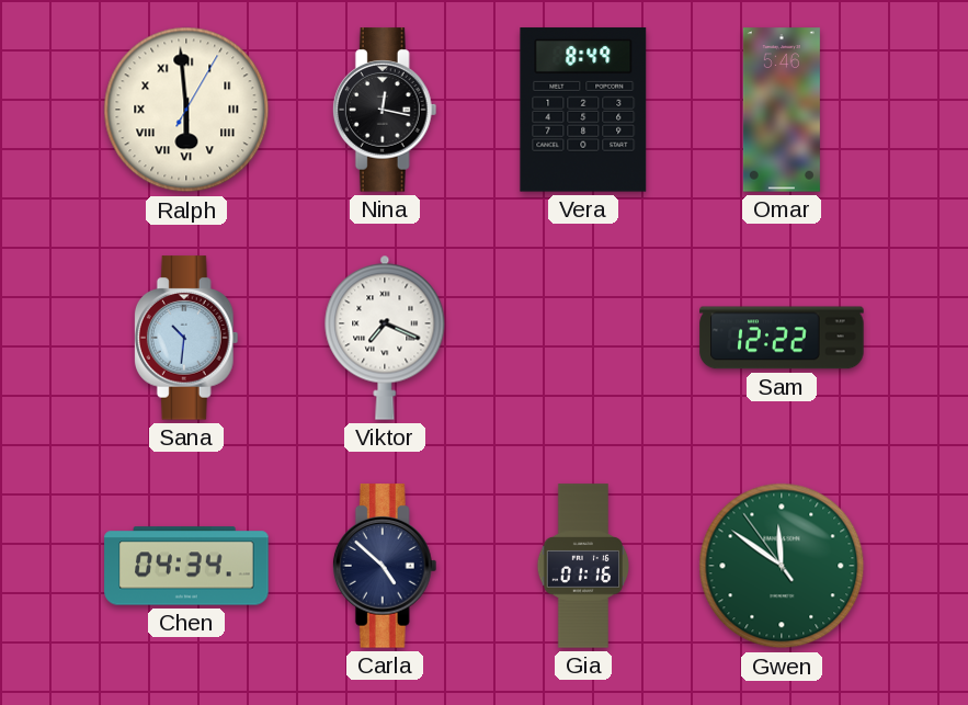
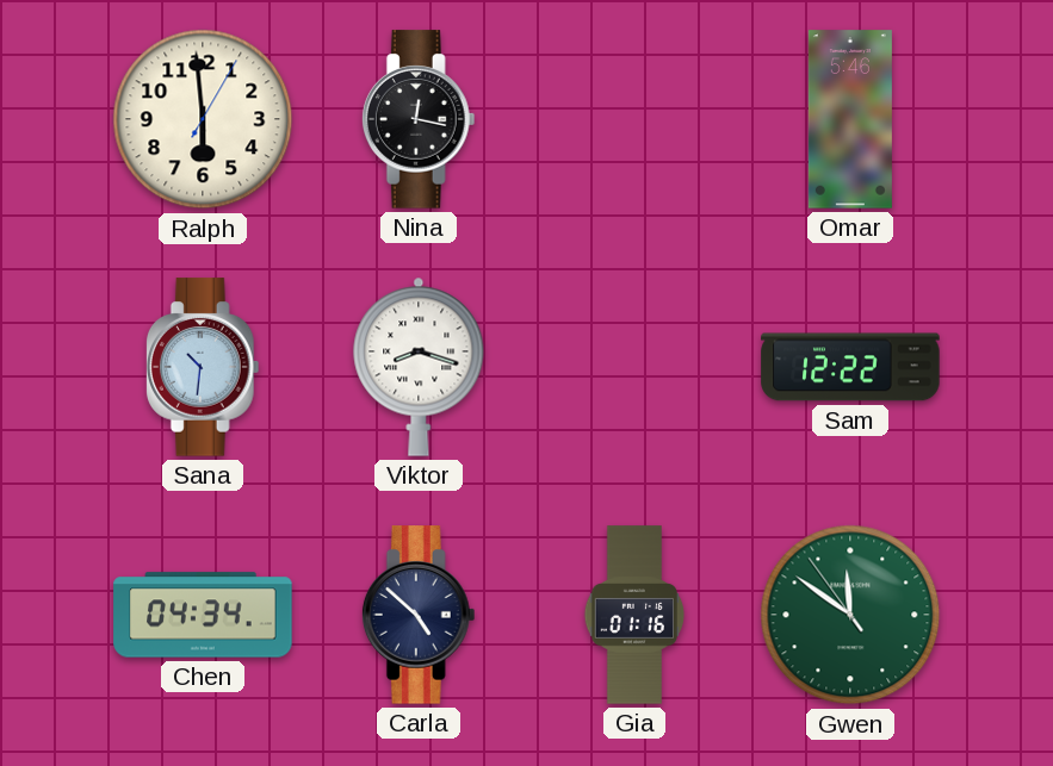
Ralph numerals: Roman -> Arabic
Vera: 8:49 -> none
Viktor: 7:19 -> 8:18
